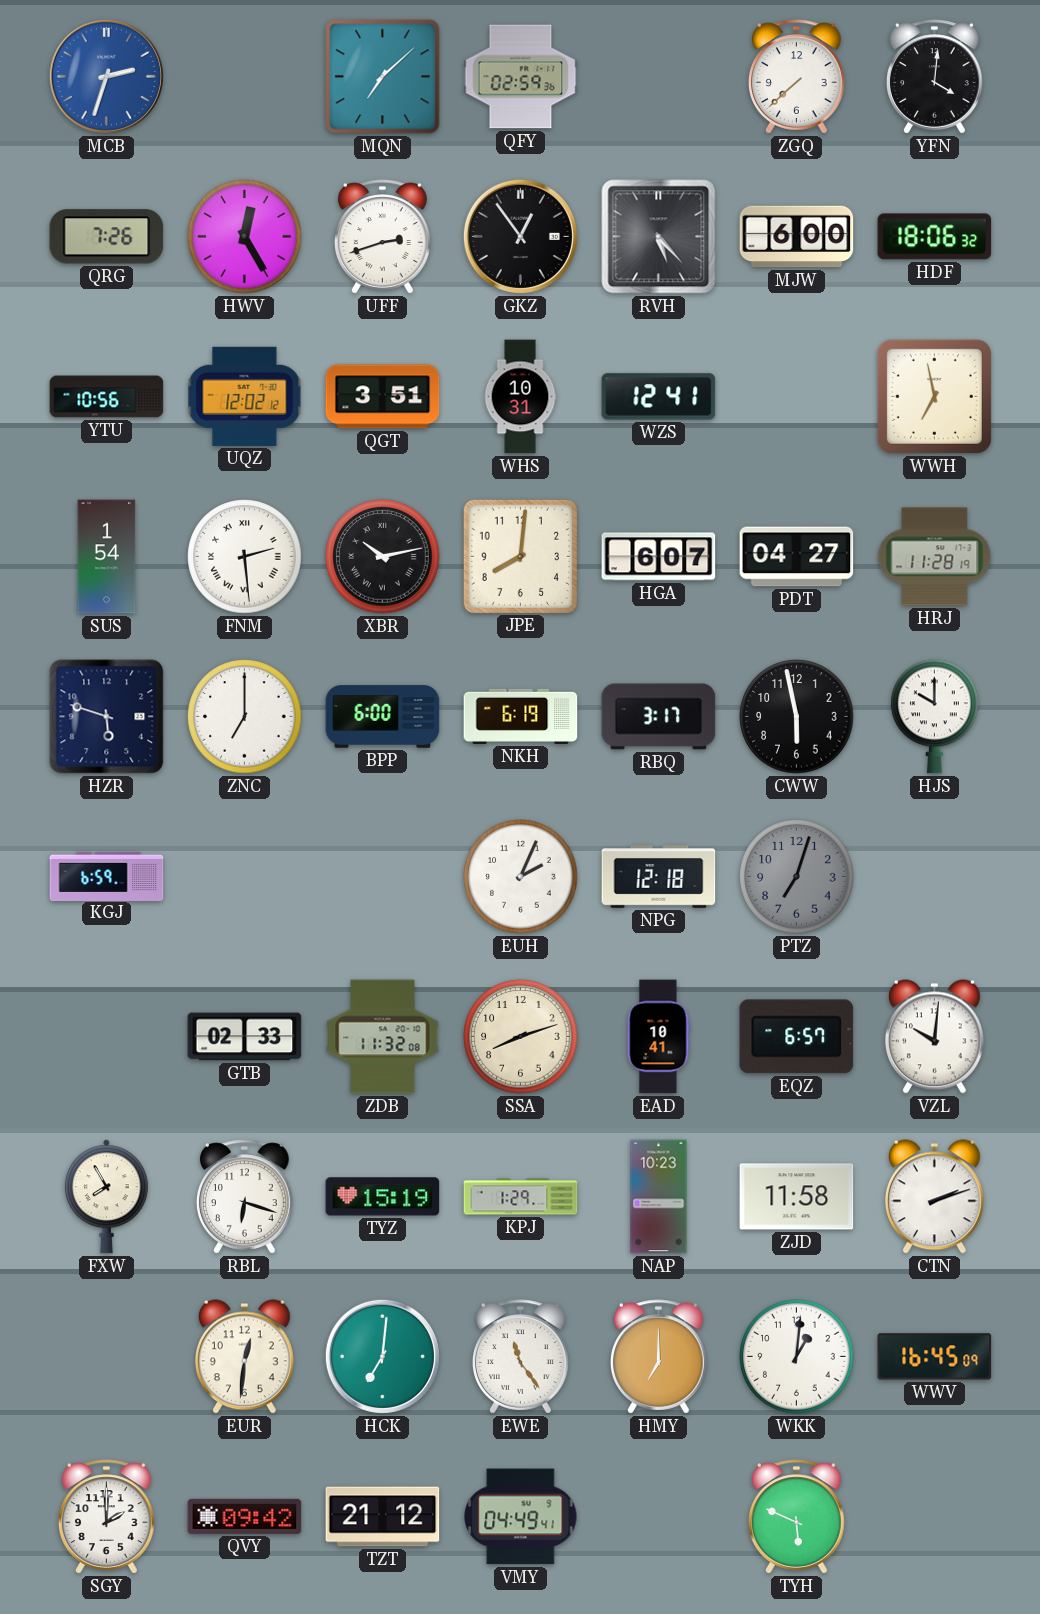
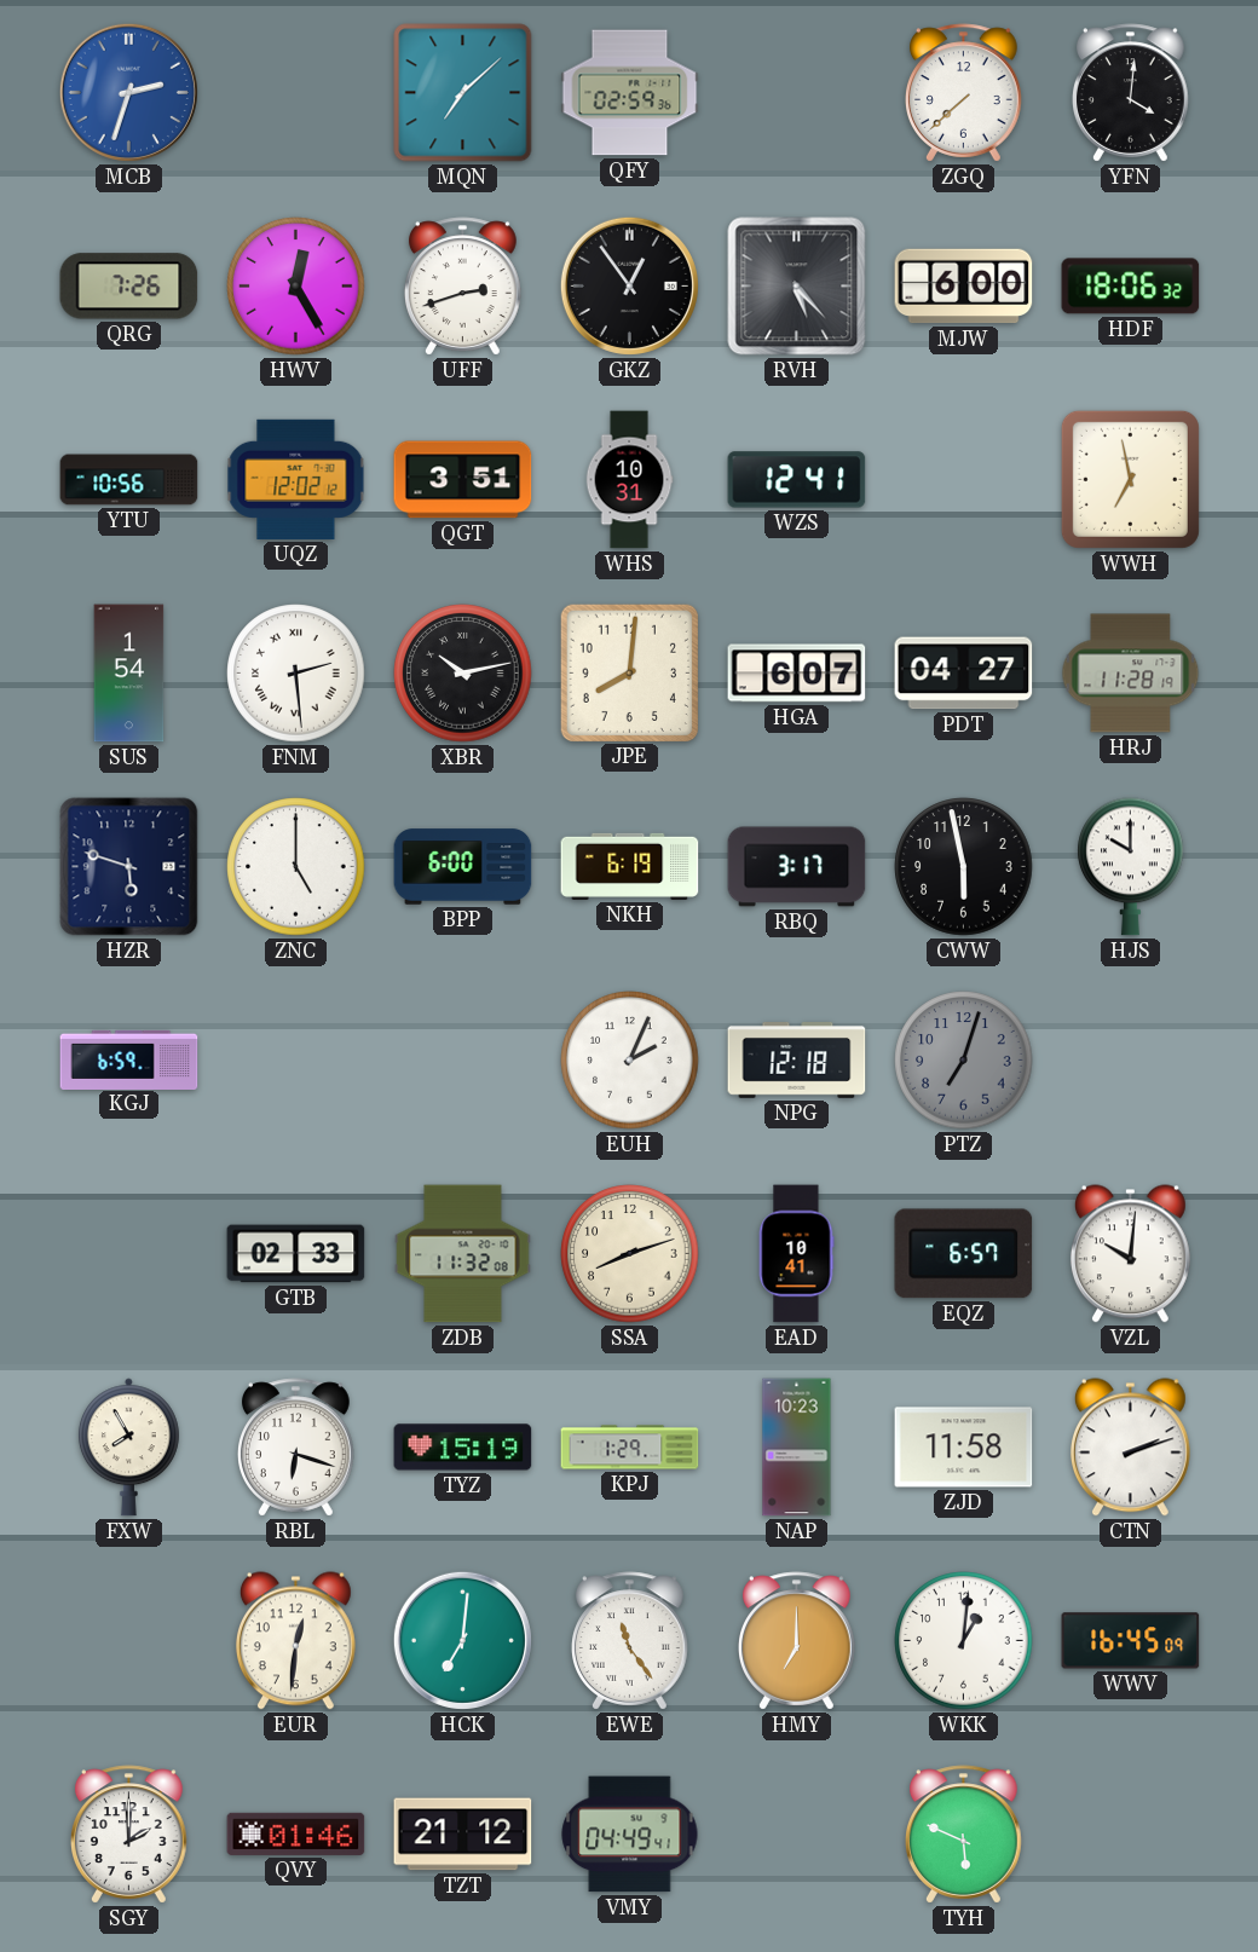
ZNC: 7:00 -> 5:00
QVY: 09:42 -> 01:46
